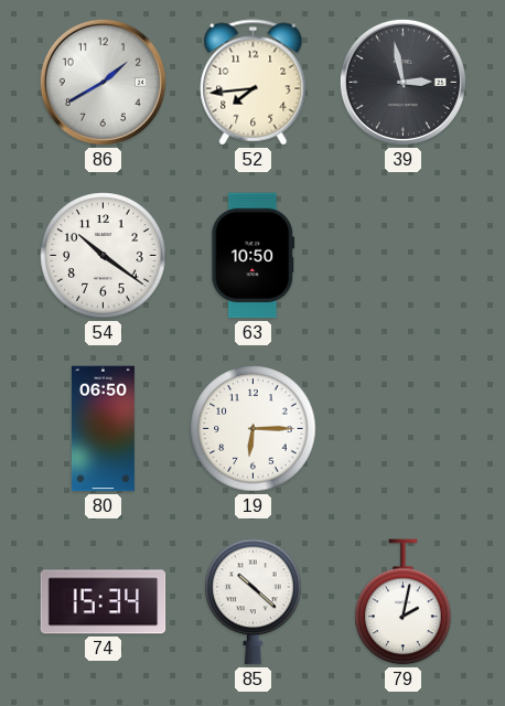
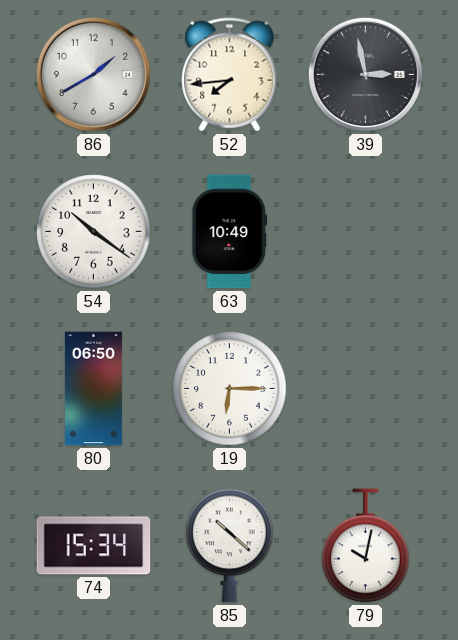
63: 10:50 -> 10:49
79: 2:02 -> 10:02
